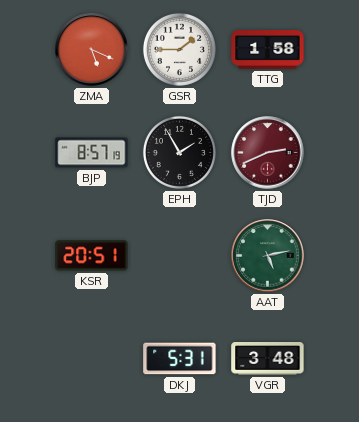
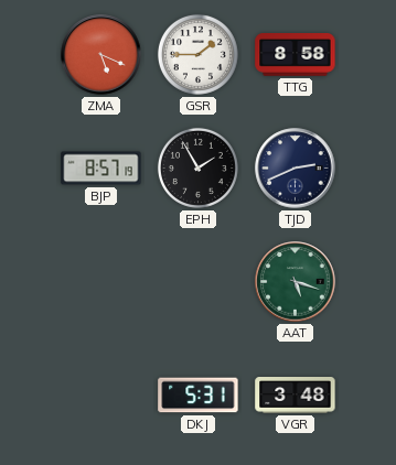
TTG: 1:58 -> 8:58
TJD dial: burgundy -> navy
KSR: 20:51 -> none
AAT: 5:13 -> 5:18
